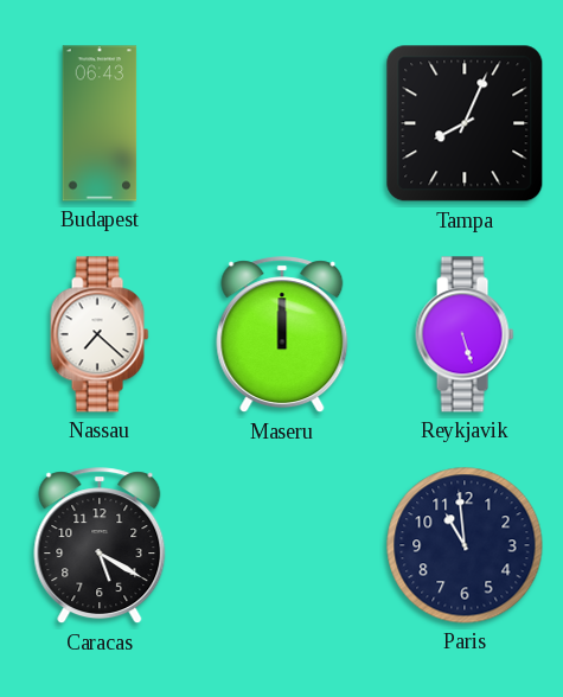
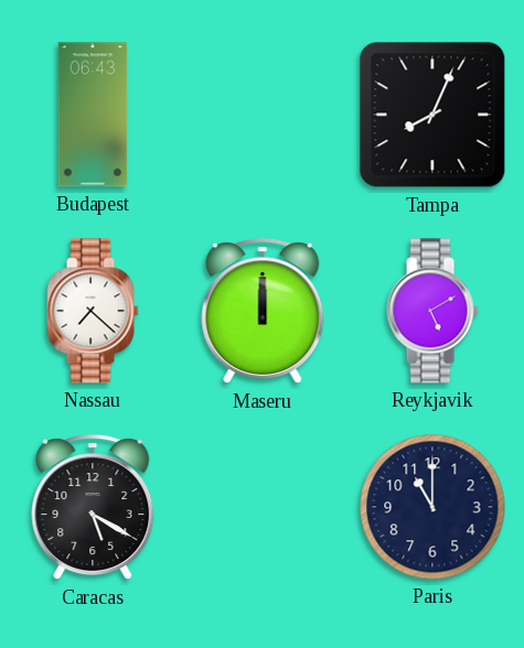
Reykjavik: 5:27 -> 5:10
Paris: 10:59 -> 11:00
